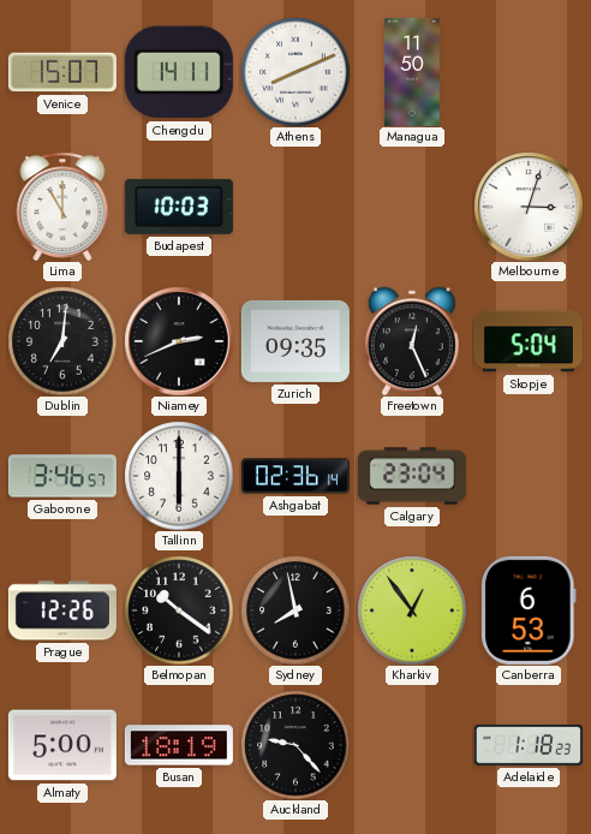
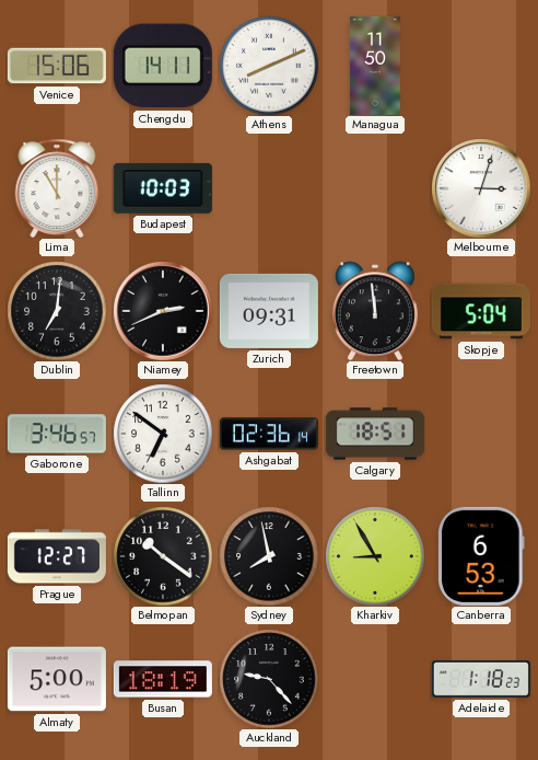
Venice: 15:07 -> 15:06
Zurich: 09:35 -> 09:31
Freetown: 12:26 -> 11:59
Tallinn: 6:00 -> 6:51
Calgary: 23:04 -> 18:51
Prague: 12:26 -> 12:27
Kharkiv: 12:54 -> 8:55
